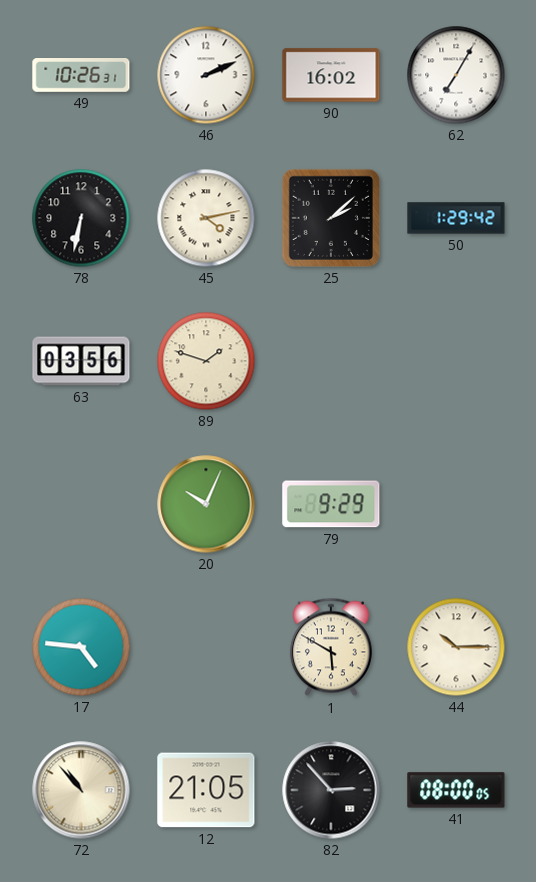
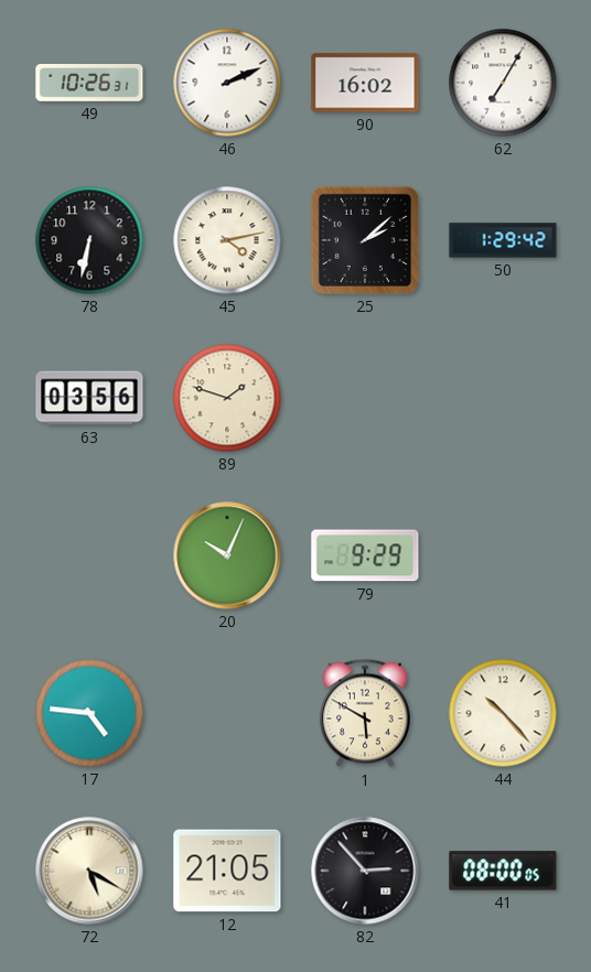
44: 10:15 -> 10:23
72: 10:53 -> 5:20
